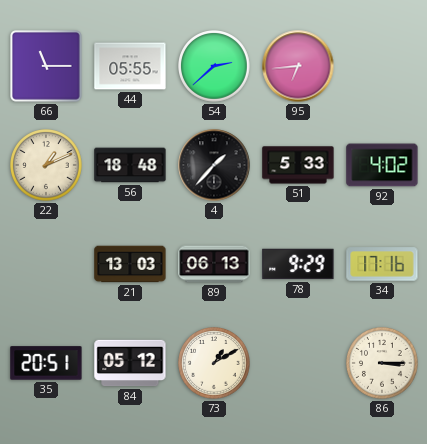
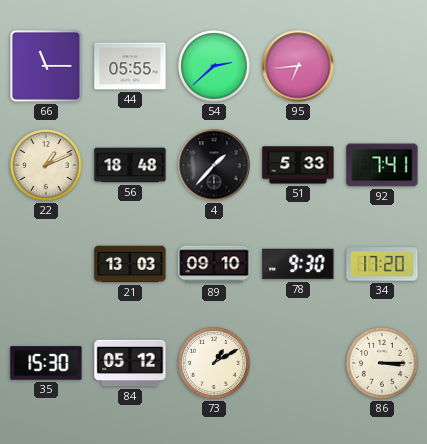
92: 4:02 -> 7:41
89: 06:13 -> 09:10
78: 9:29 -> 9:30
34: 17:16 -> 17:20
35: 20:51 -> 15:30
